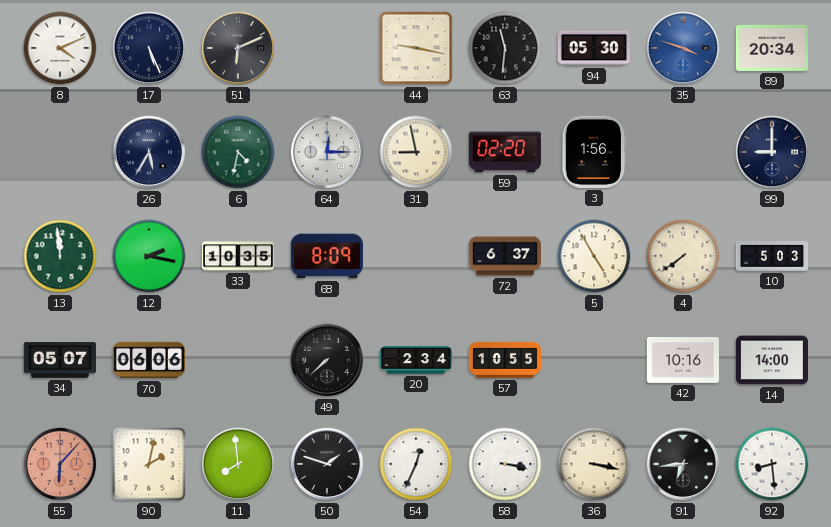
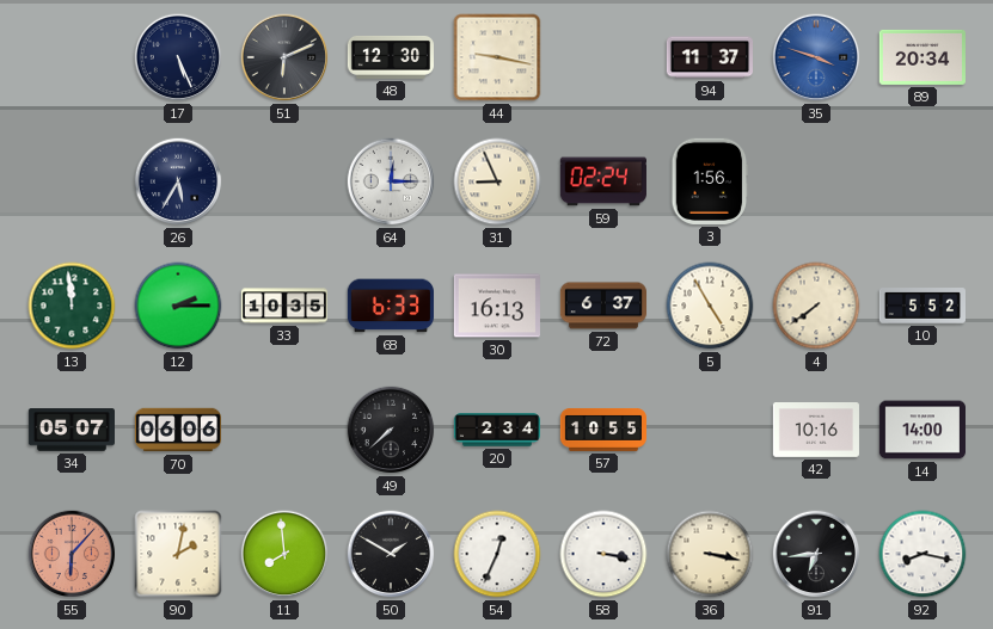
8: 4:11 -> none
48: none -> 12:30
63: 11:31 -> none
94: 05:30 -> 11:37
6: 4:32 -> none
31: 8:58 -> 8:56
59: 02:20 -> 02:24
99: 9:00 -> none
12: 2:17 -> 2:15
68: 8:09 -> 6:33
30: none -> 16:13
10: 5:03 -> 5:52
50: 1:48 -> 1:50
92: 8:29 -> 8:17
